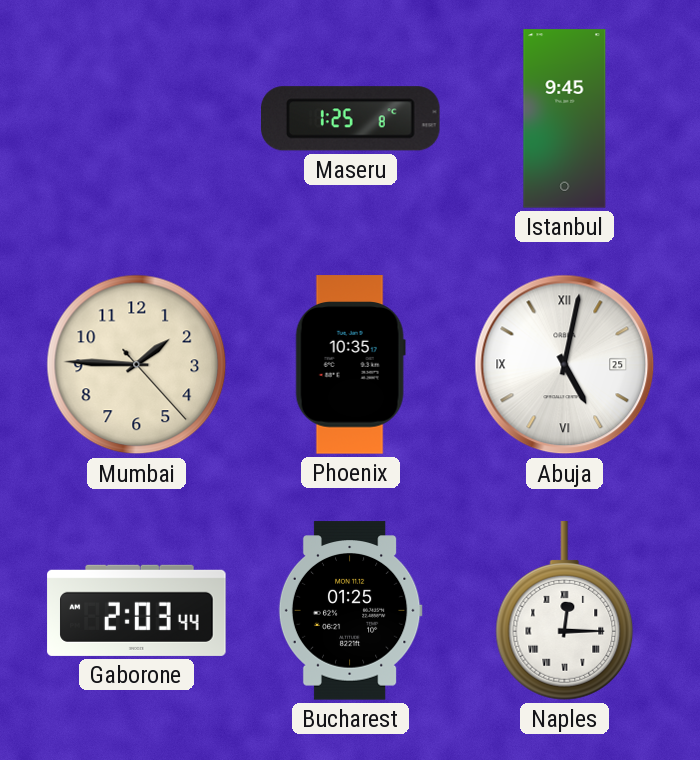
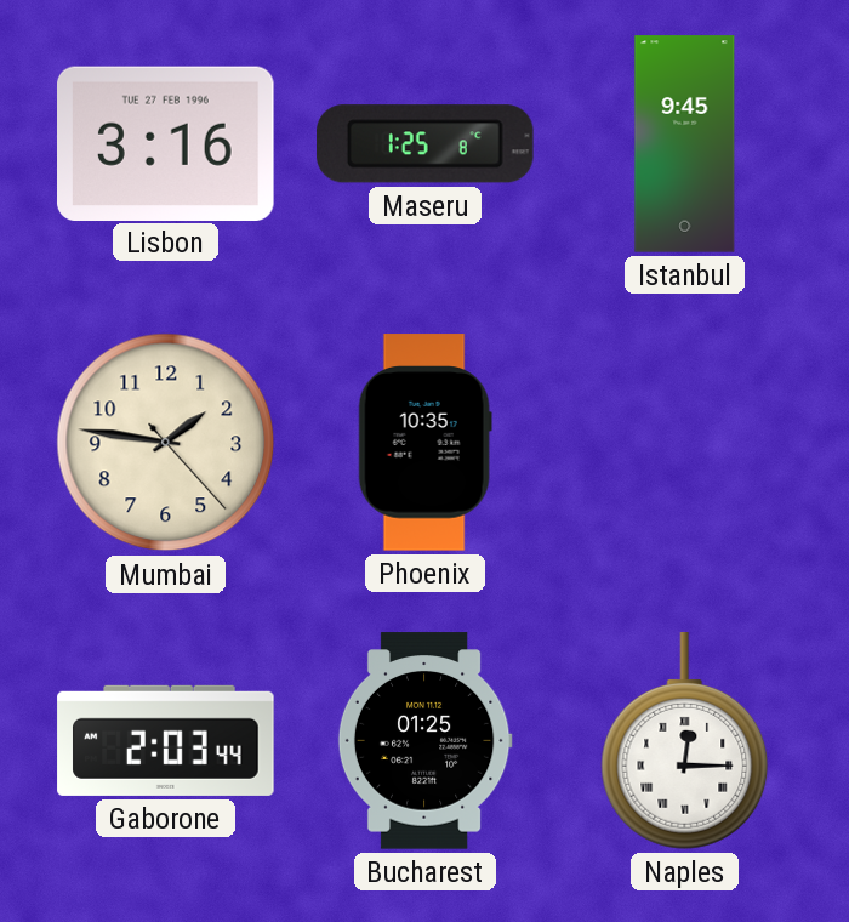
Lisbon: none -> 3:16
Mumbai: 1:45 -> 1:46
Abuja: 5:02 -> none
